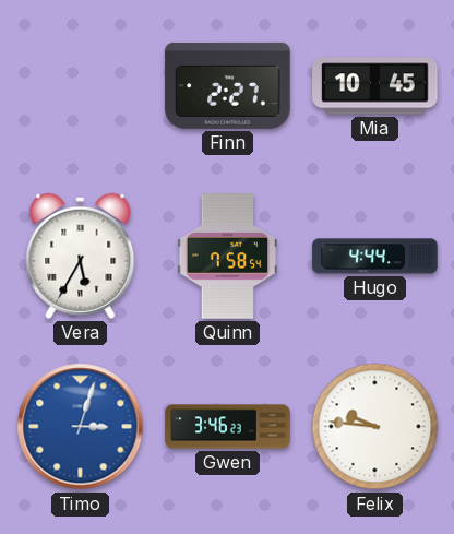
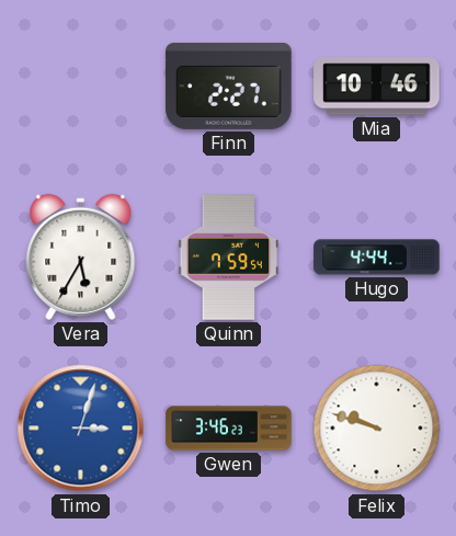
Mia: 10:45 -> 10:46
Quinn: 7:58 -> 7:59
Felix: 9:46 -> 9:48
